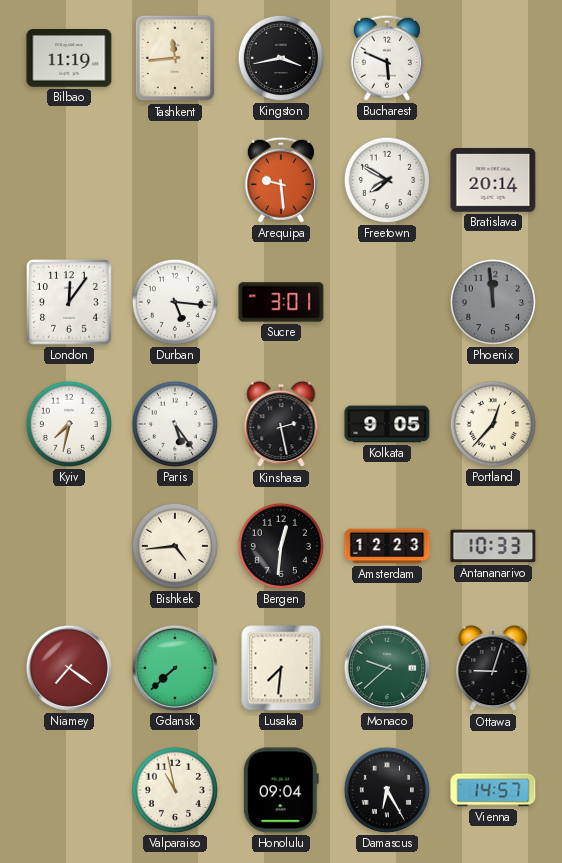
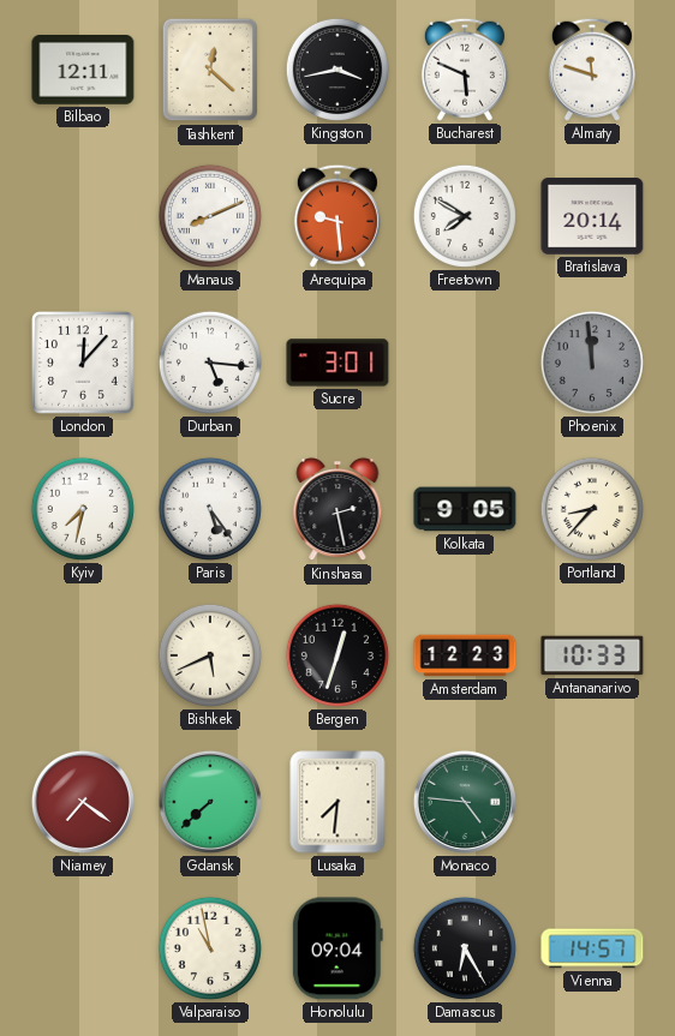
Bilbao: 11:19 -> 12:11
Tashkent: 11:44 -> 12:22
Almaty: none -> 11:48
Manaus: none -> 8:11
London: 12:06 -> 12:07
Portland: 12:37 -> 8:37
Bishkek: 4:44 -> 5:41
Bergen: 12:31 -> 12:33
Monaco: 9:38 -> 4:46
Ottawa: 9:03 -> none
